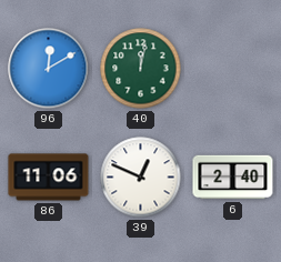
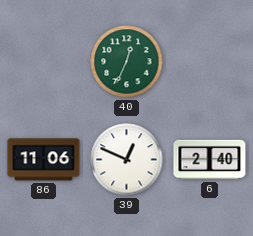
96: 12:10 -> none
40: 12:02 -> 12:34
